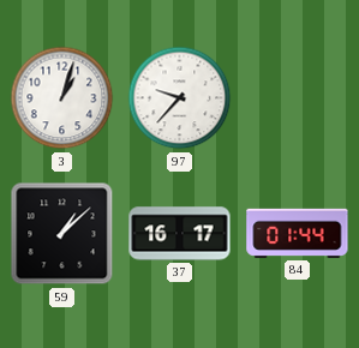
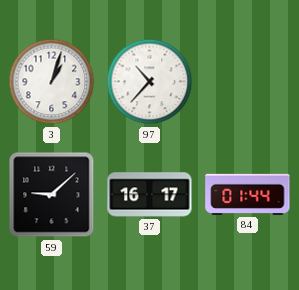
97: 9:37 -> 10:37
59: 1:08 -> 9:08
